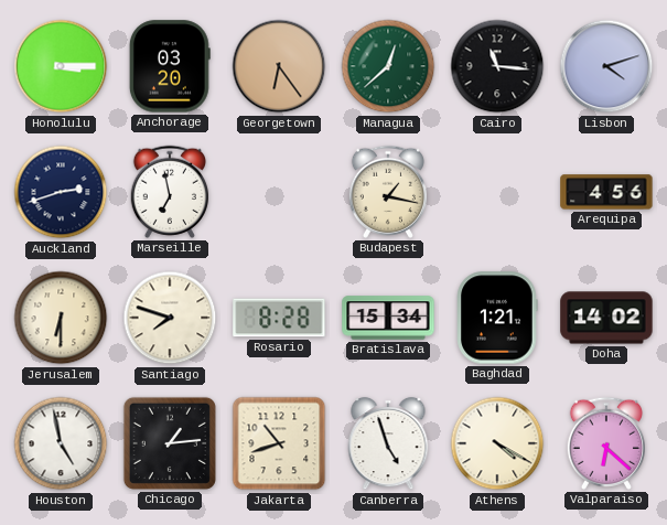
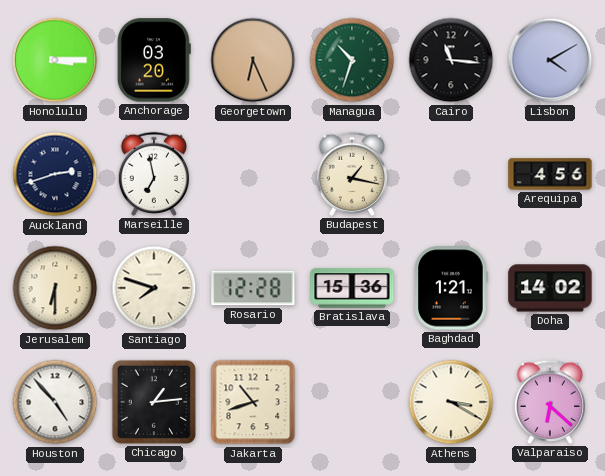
Georgetown: 6:24 -> 6:26
Managua: 12:38 -> 10:33
Lisbon: 4:12 -> 4:10
Rosario: 8:28 -> 12:28
Bratislava: 15:34 -> 15:36
Houston: 4:58 -> 4:53
Canberra: 4:57 -> none
Athens: 4:20 -> 3:20
